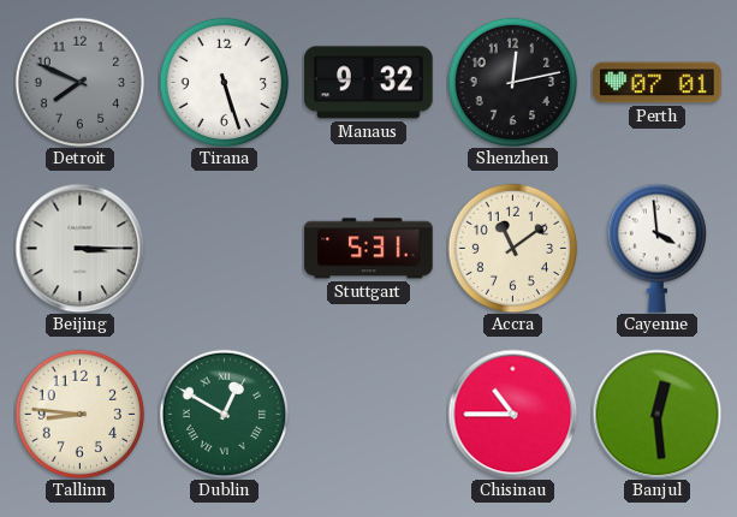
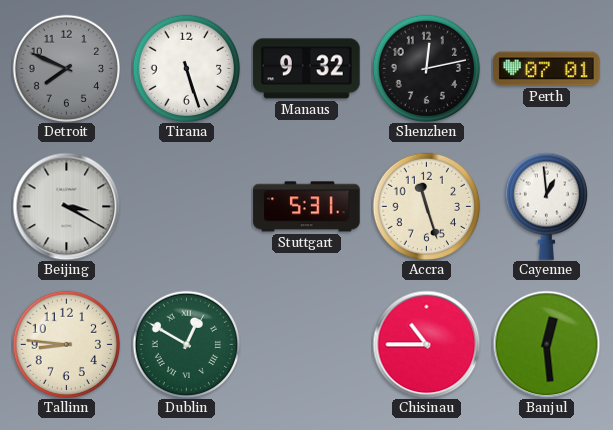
Beijing: 3:15 -> 3:20
Accra: 11:09 -> 11:27
Cayenne: 3:59 -> 12:59
